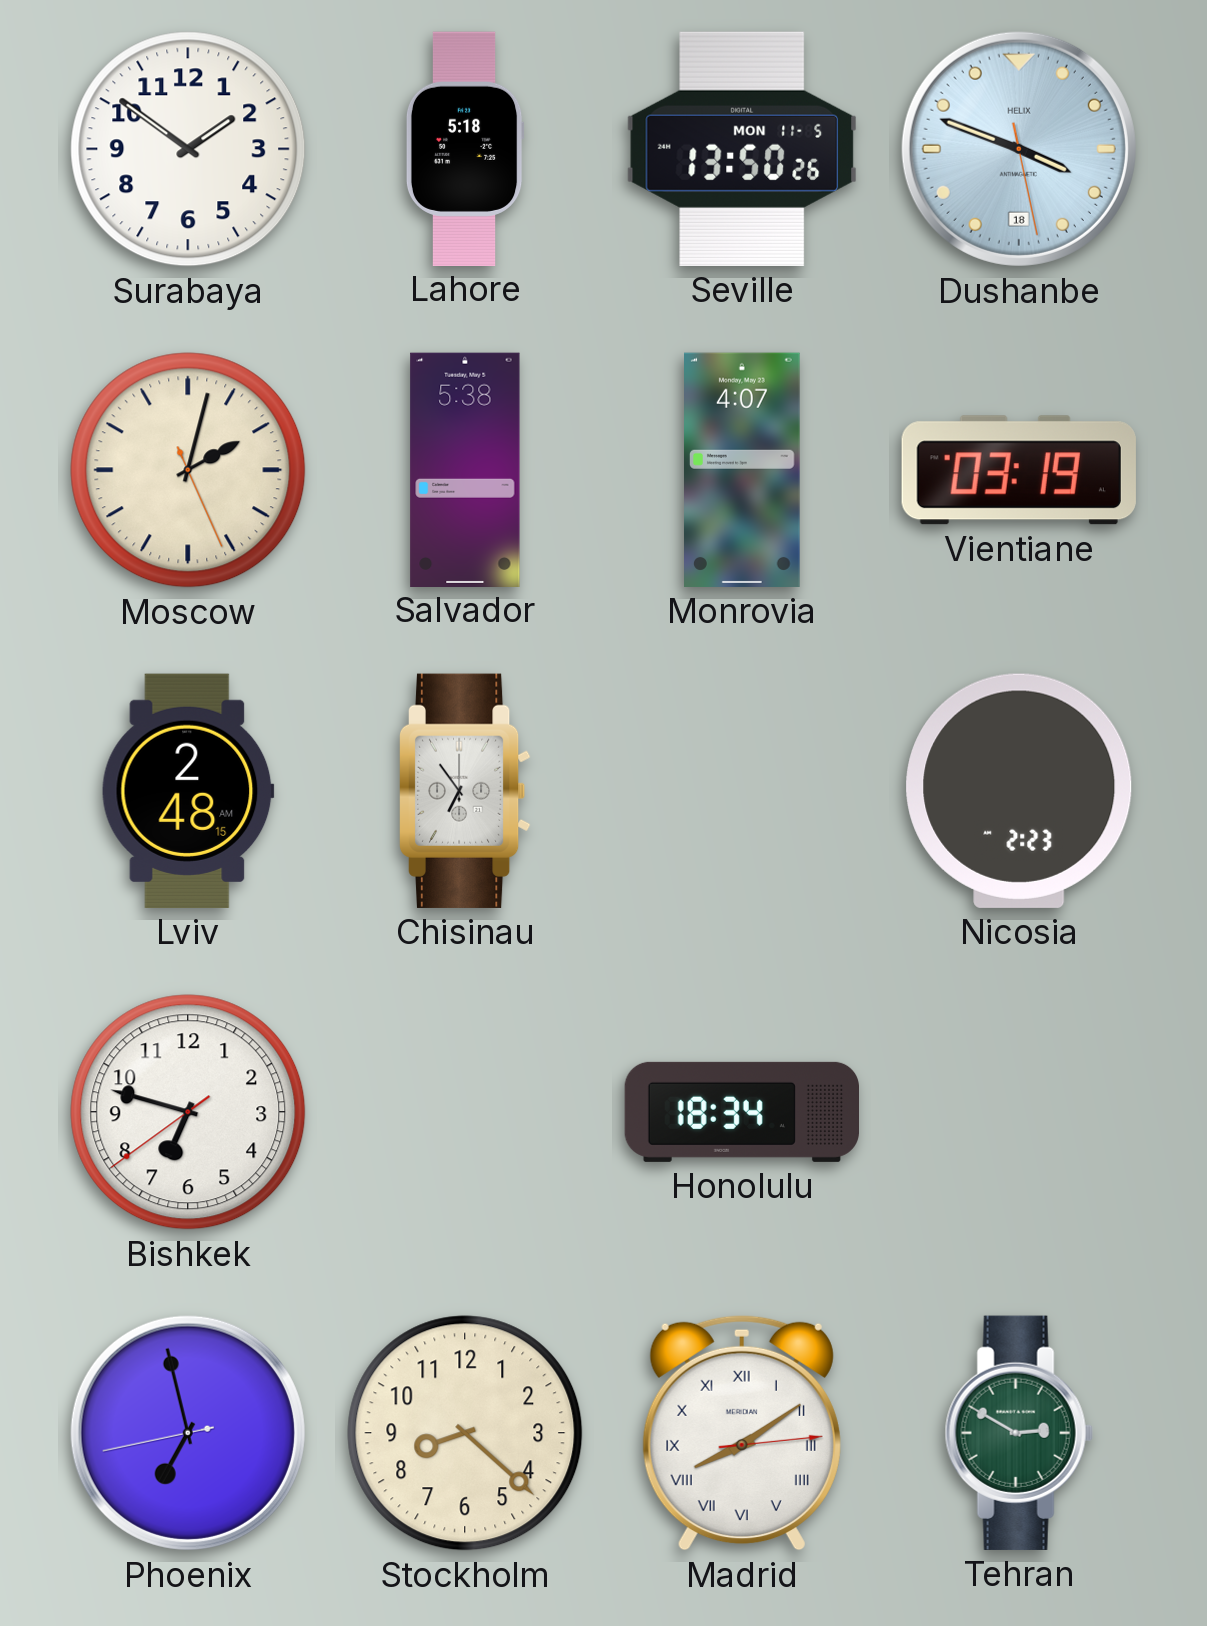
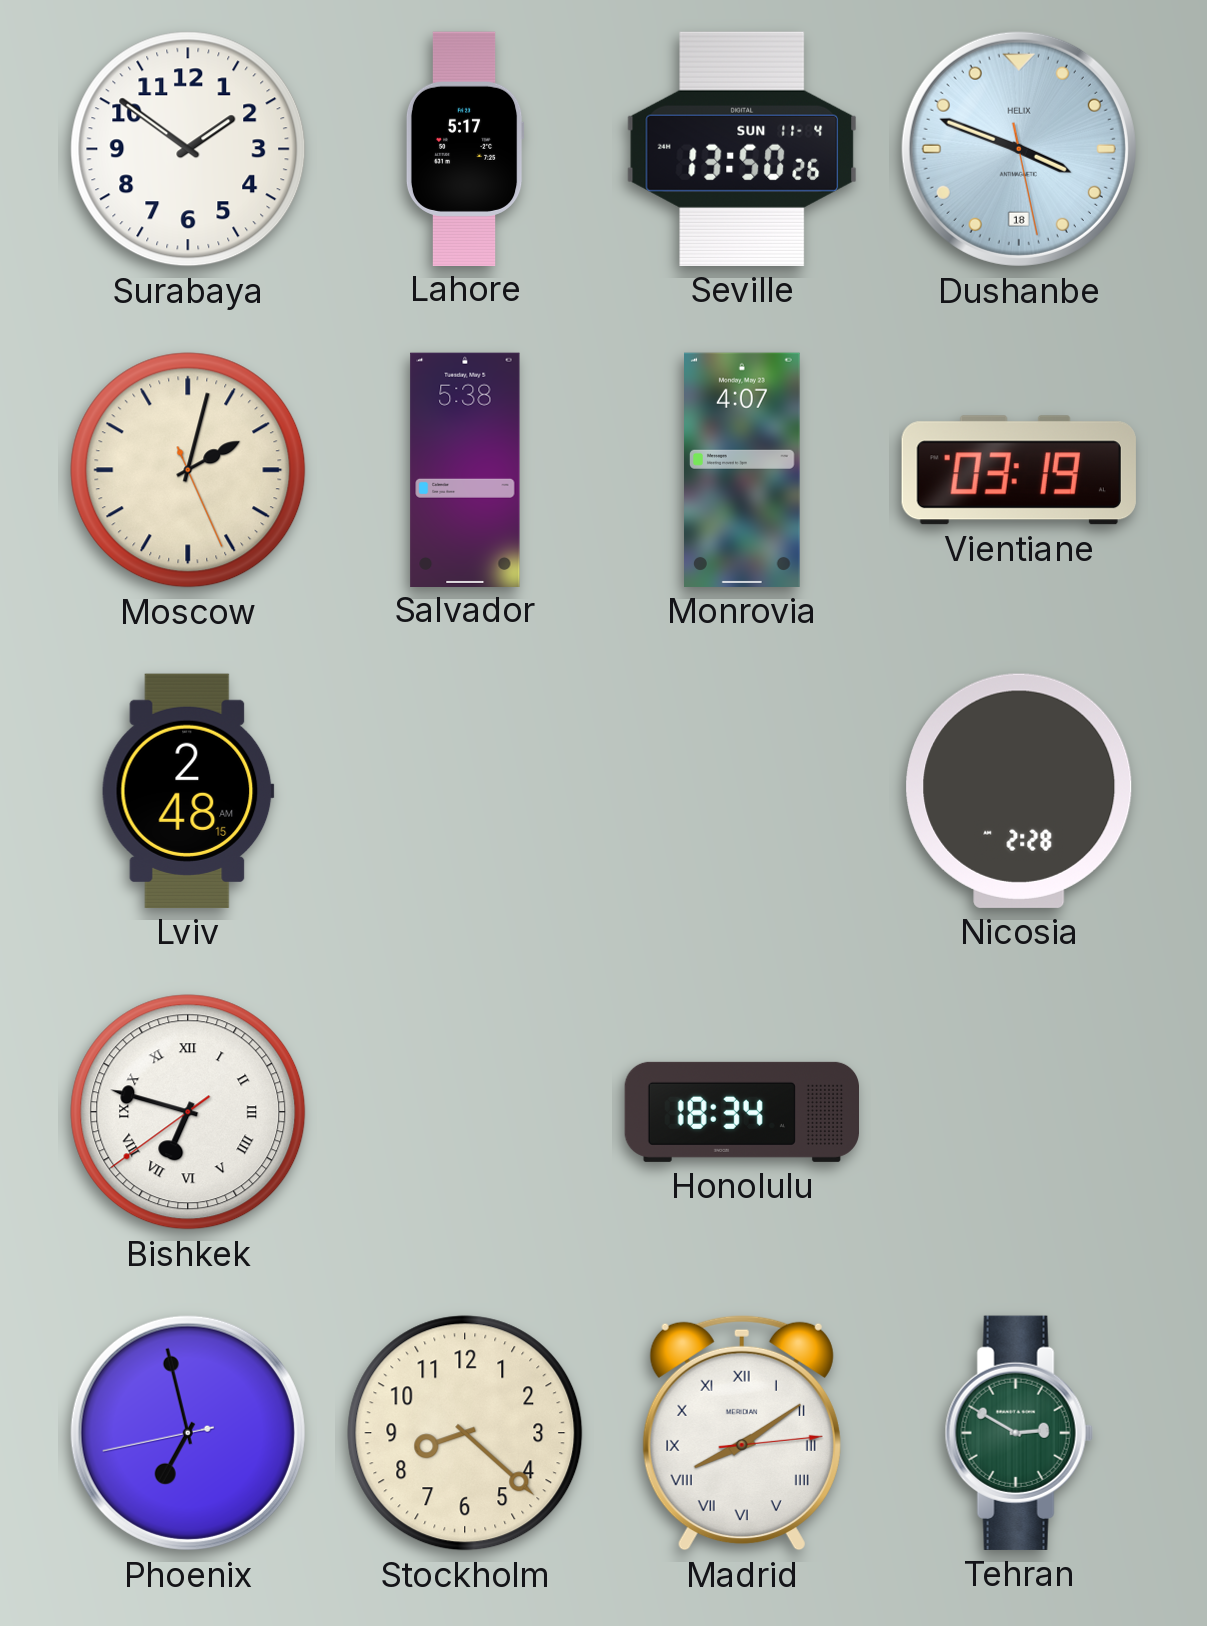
Lahore: 5:18 -> 5:17
Seville date: MON 11-5 -> SUN 11-4
Chisinau: 6:54 -> none
Nicosia: 2:23 -> 2:28
Bishkek numerals: Arabic -> Roman
